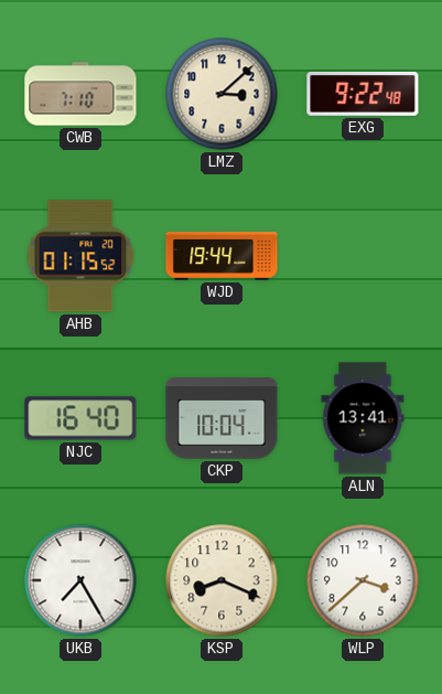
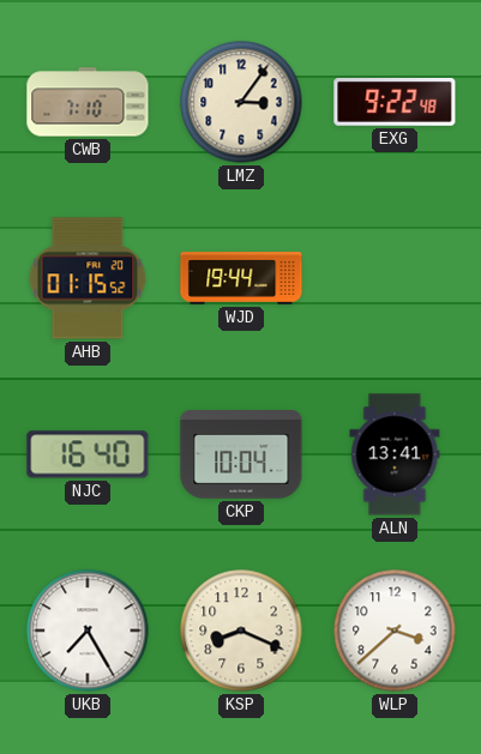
LMZ: 3:08 -> 3:06
